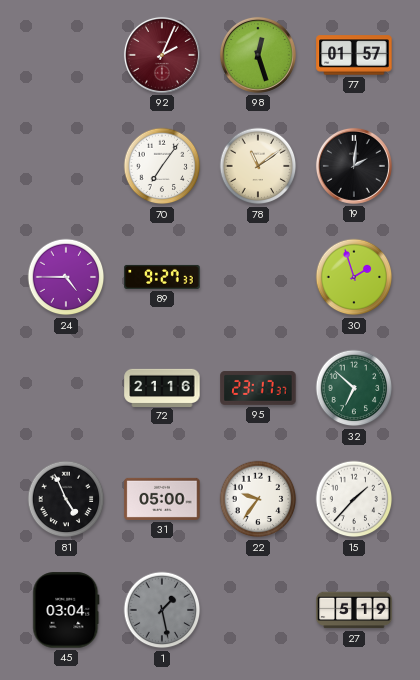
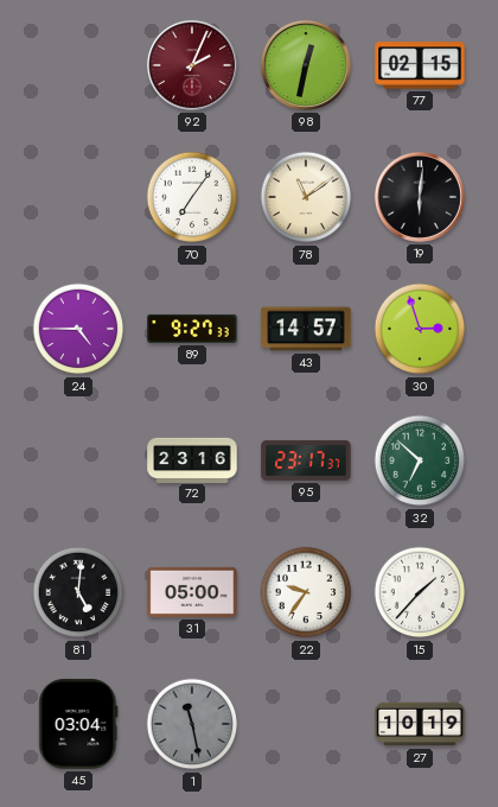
98: 12:27 -> 12:32
77: 01:57 -> 02:15
19: 2:01 -> 6:01
43: none -> 14:57
30: 1:57 -> 2:57
72: 21:16 -> 23:16
81: 4:56 -> 5:01
1: 1:28 -> 11:28
27: 5:19 -> 10:19
